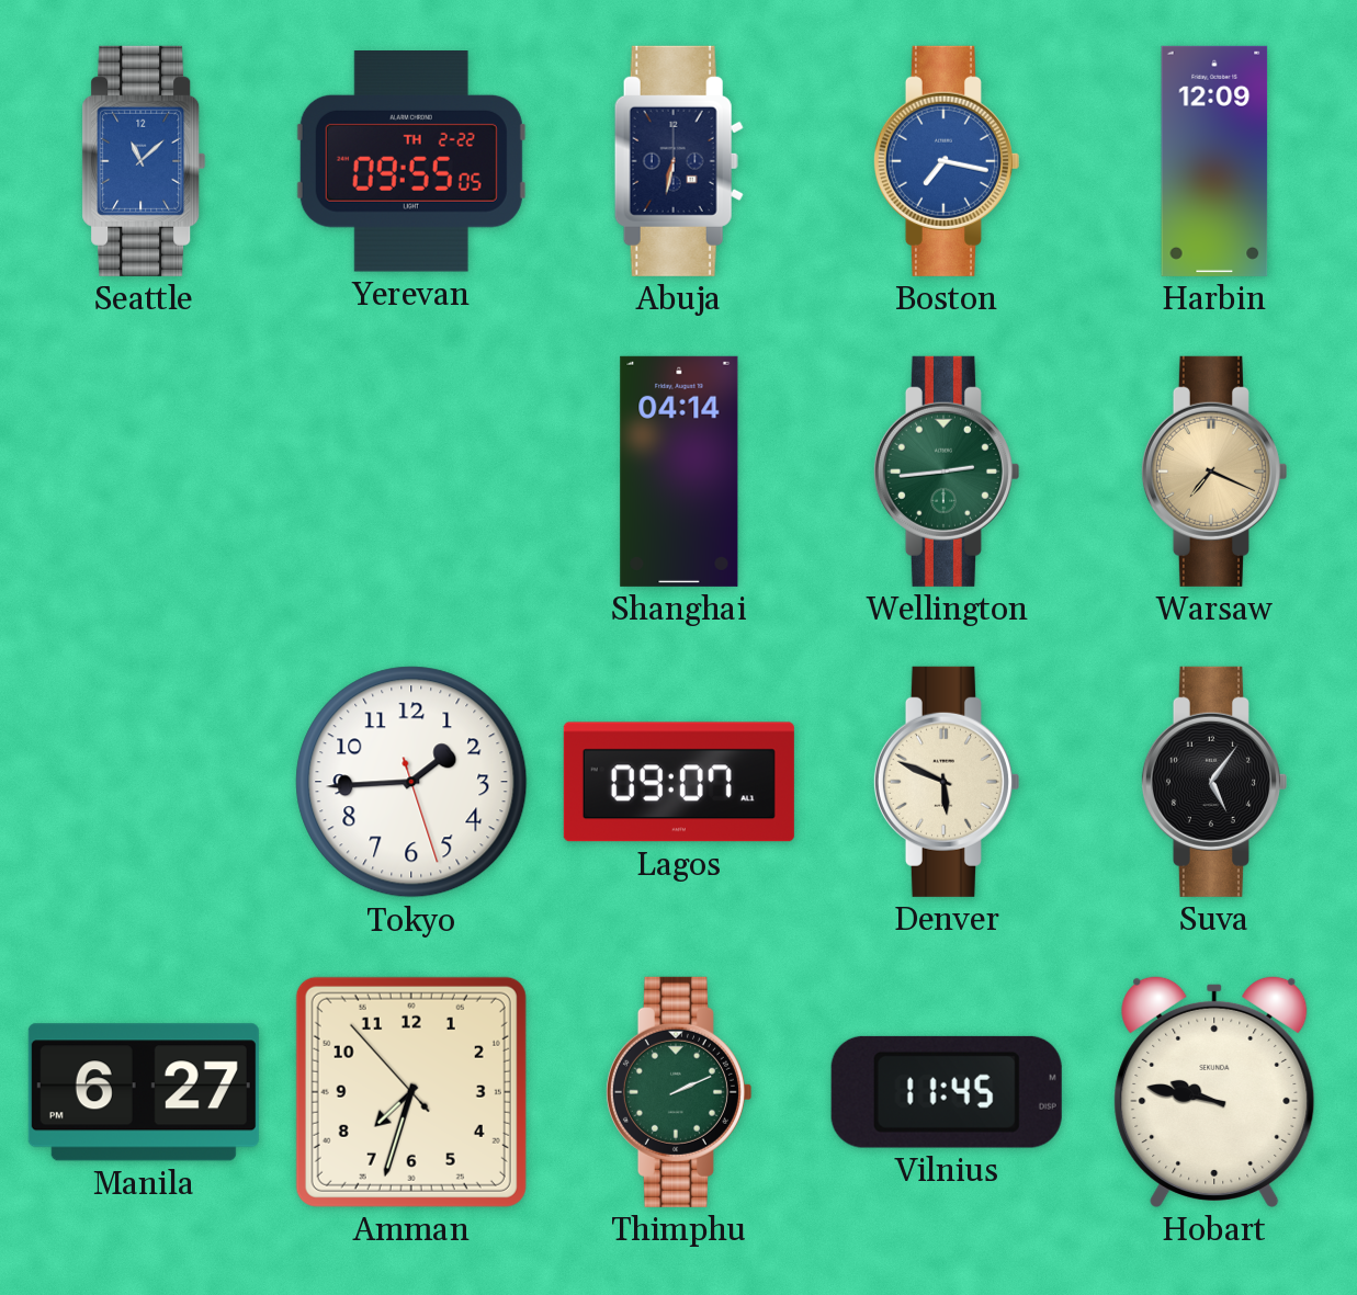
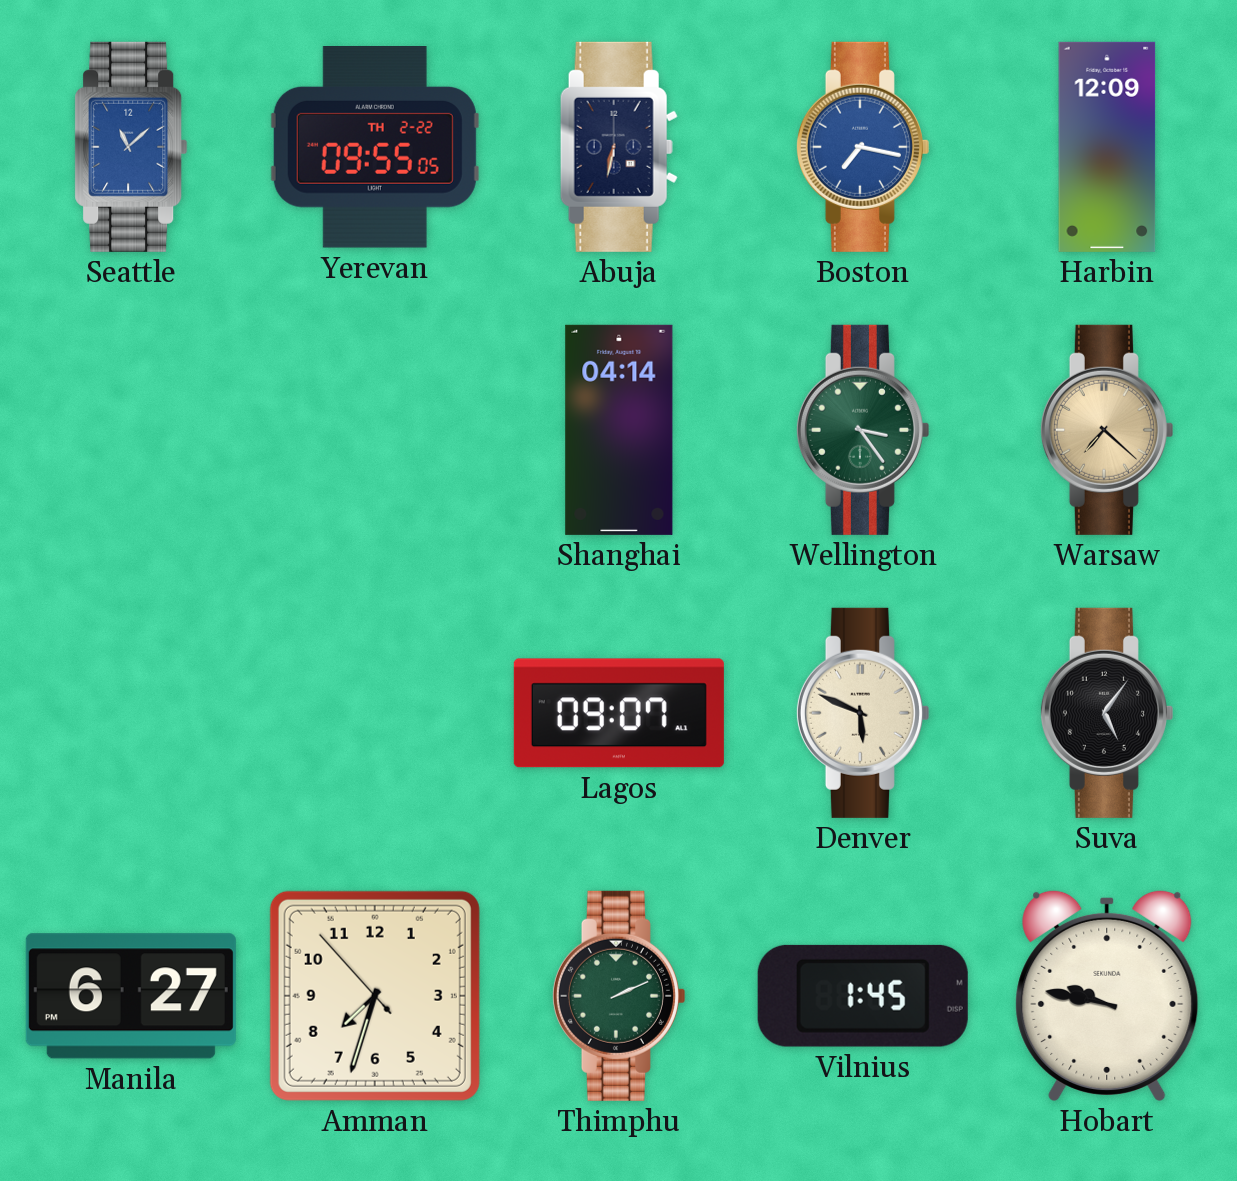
Wellington: 2:44 -> 3:24
Warsaw: 7:19 -> 7:22
Tokyo: 1:44 -> none
Vilnius: 11:45 -> 1:45
